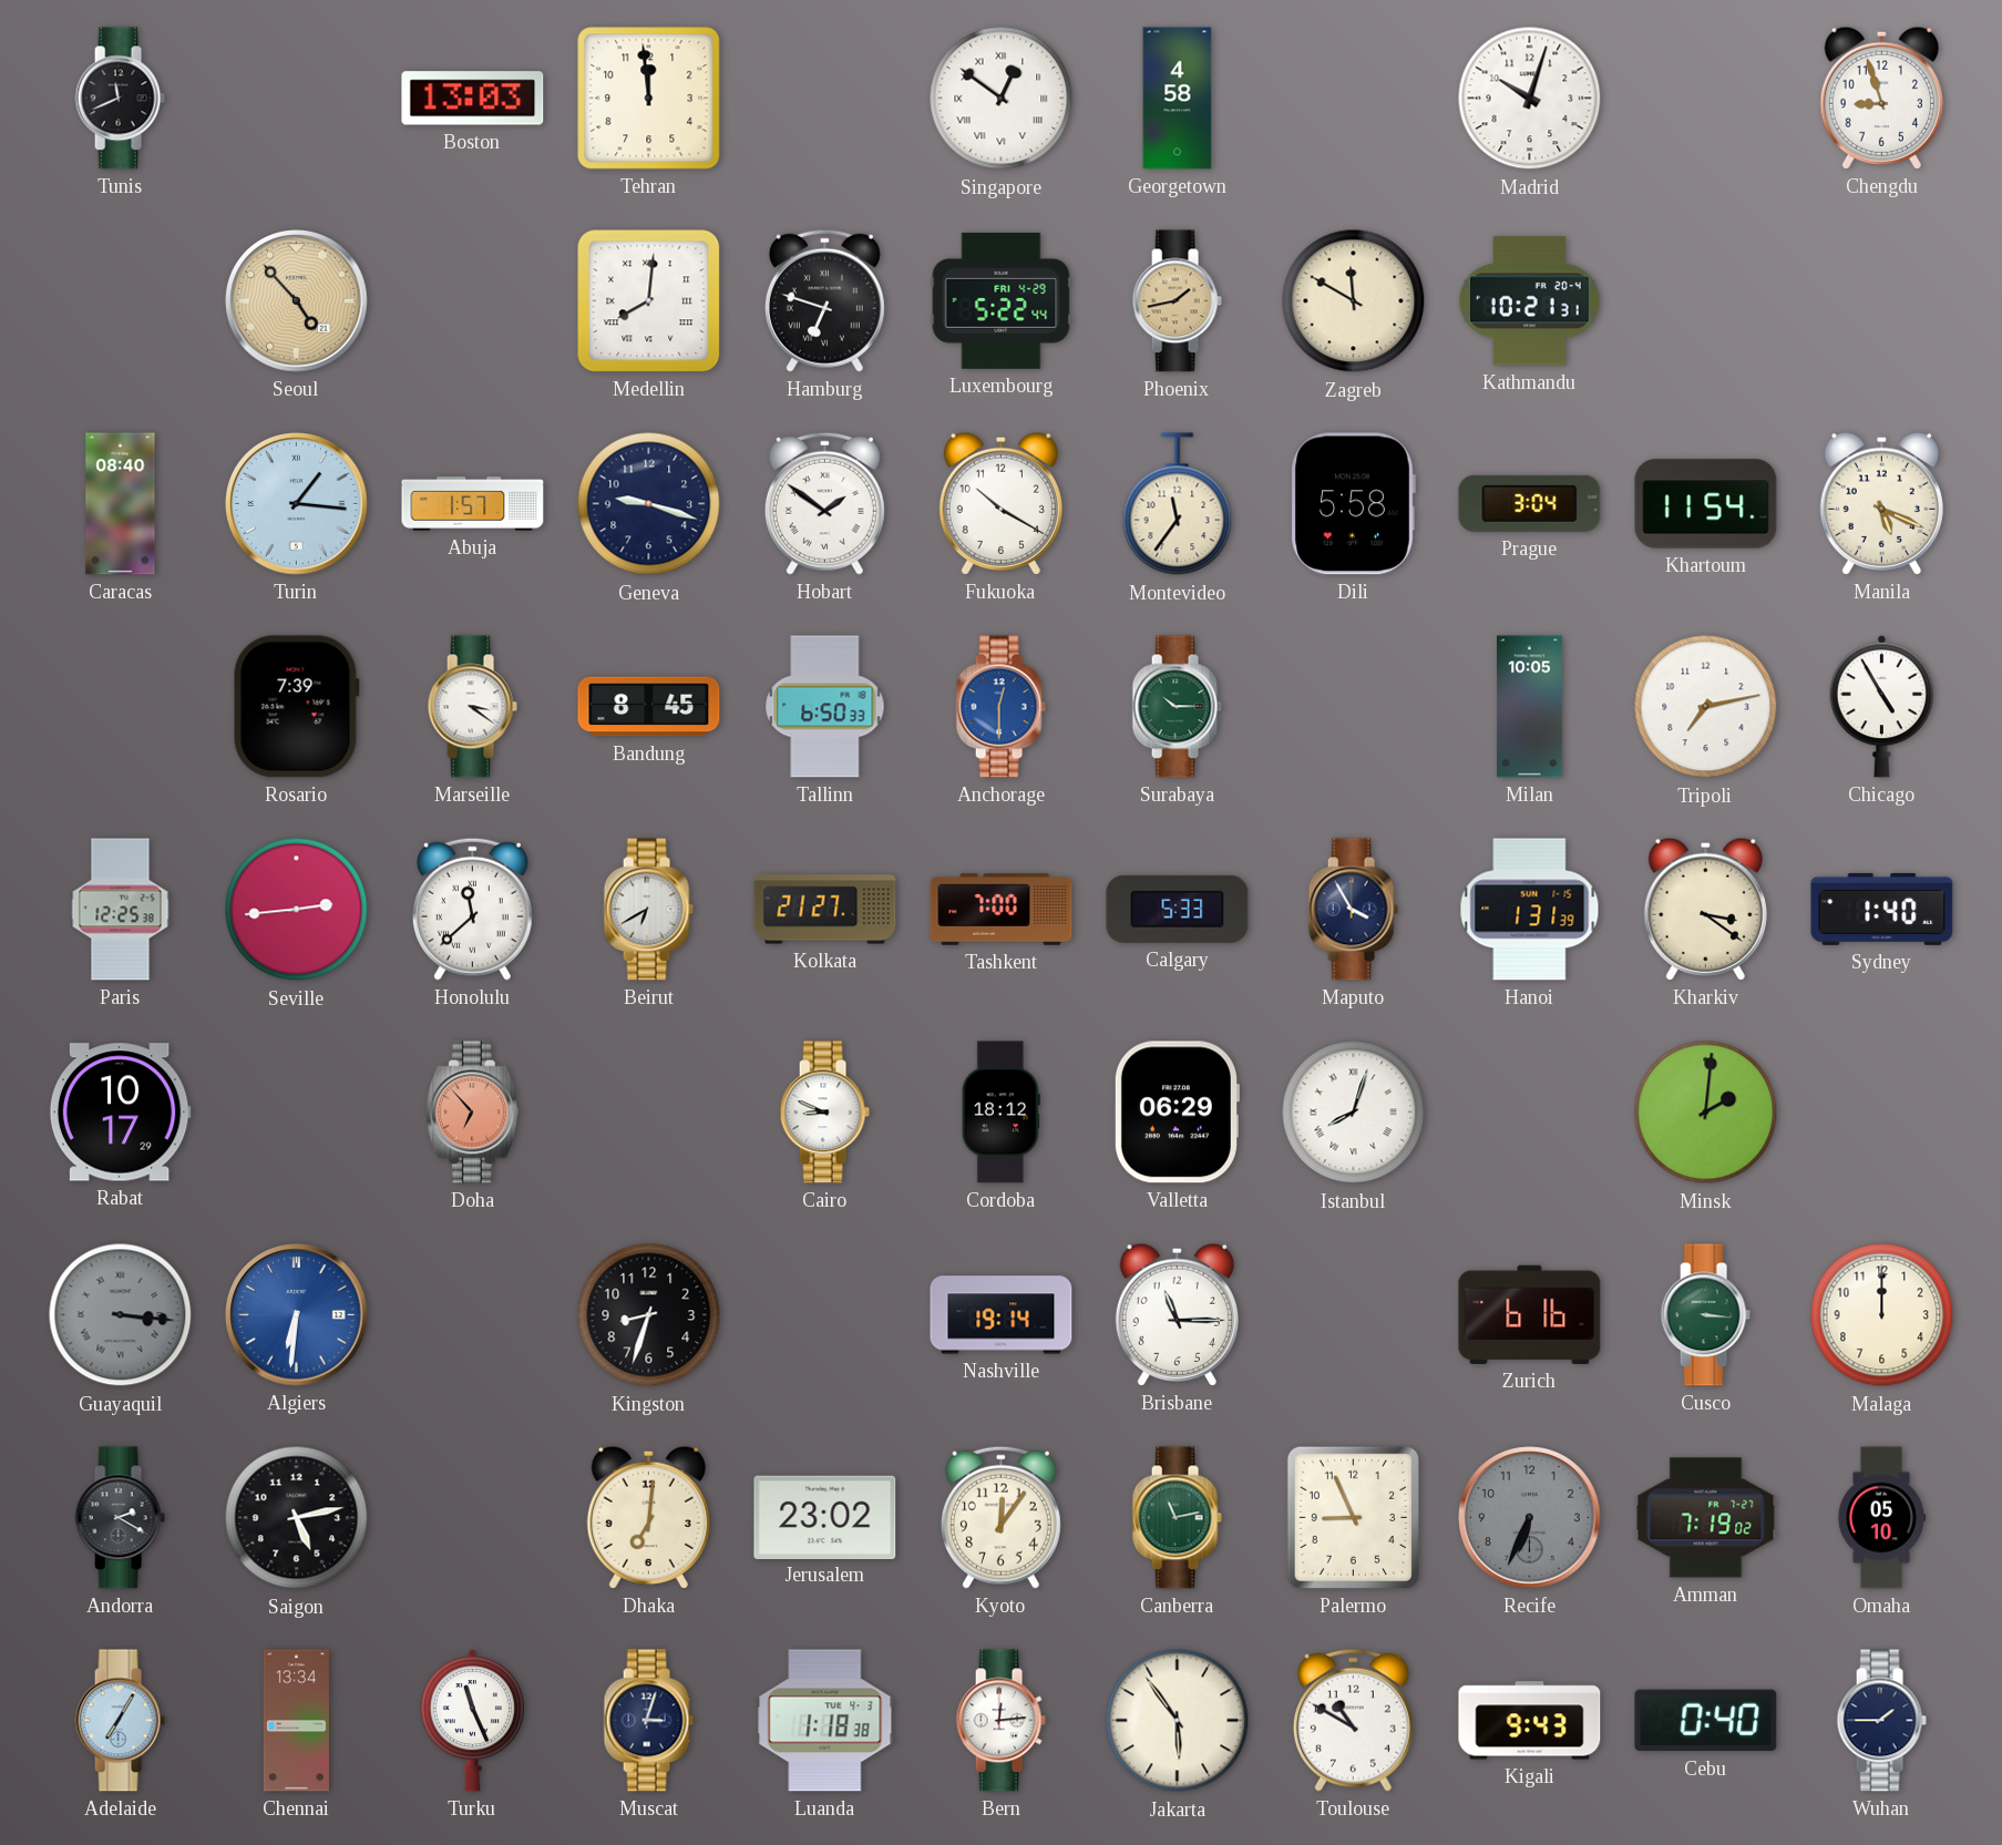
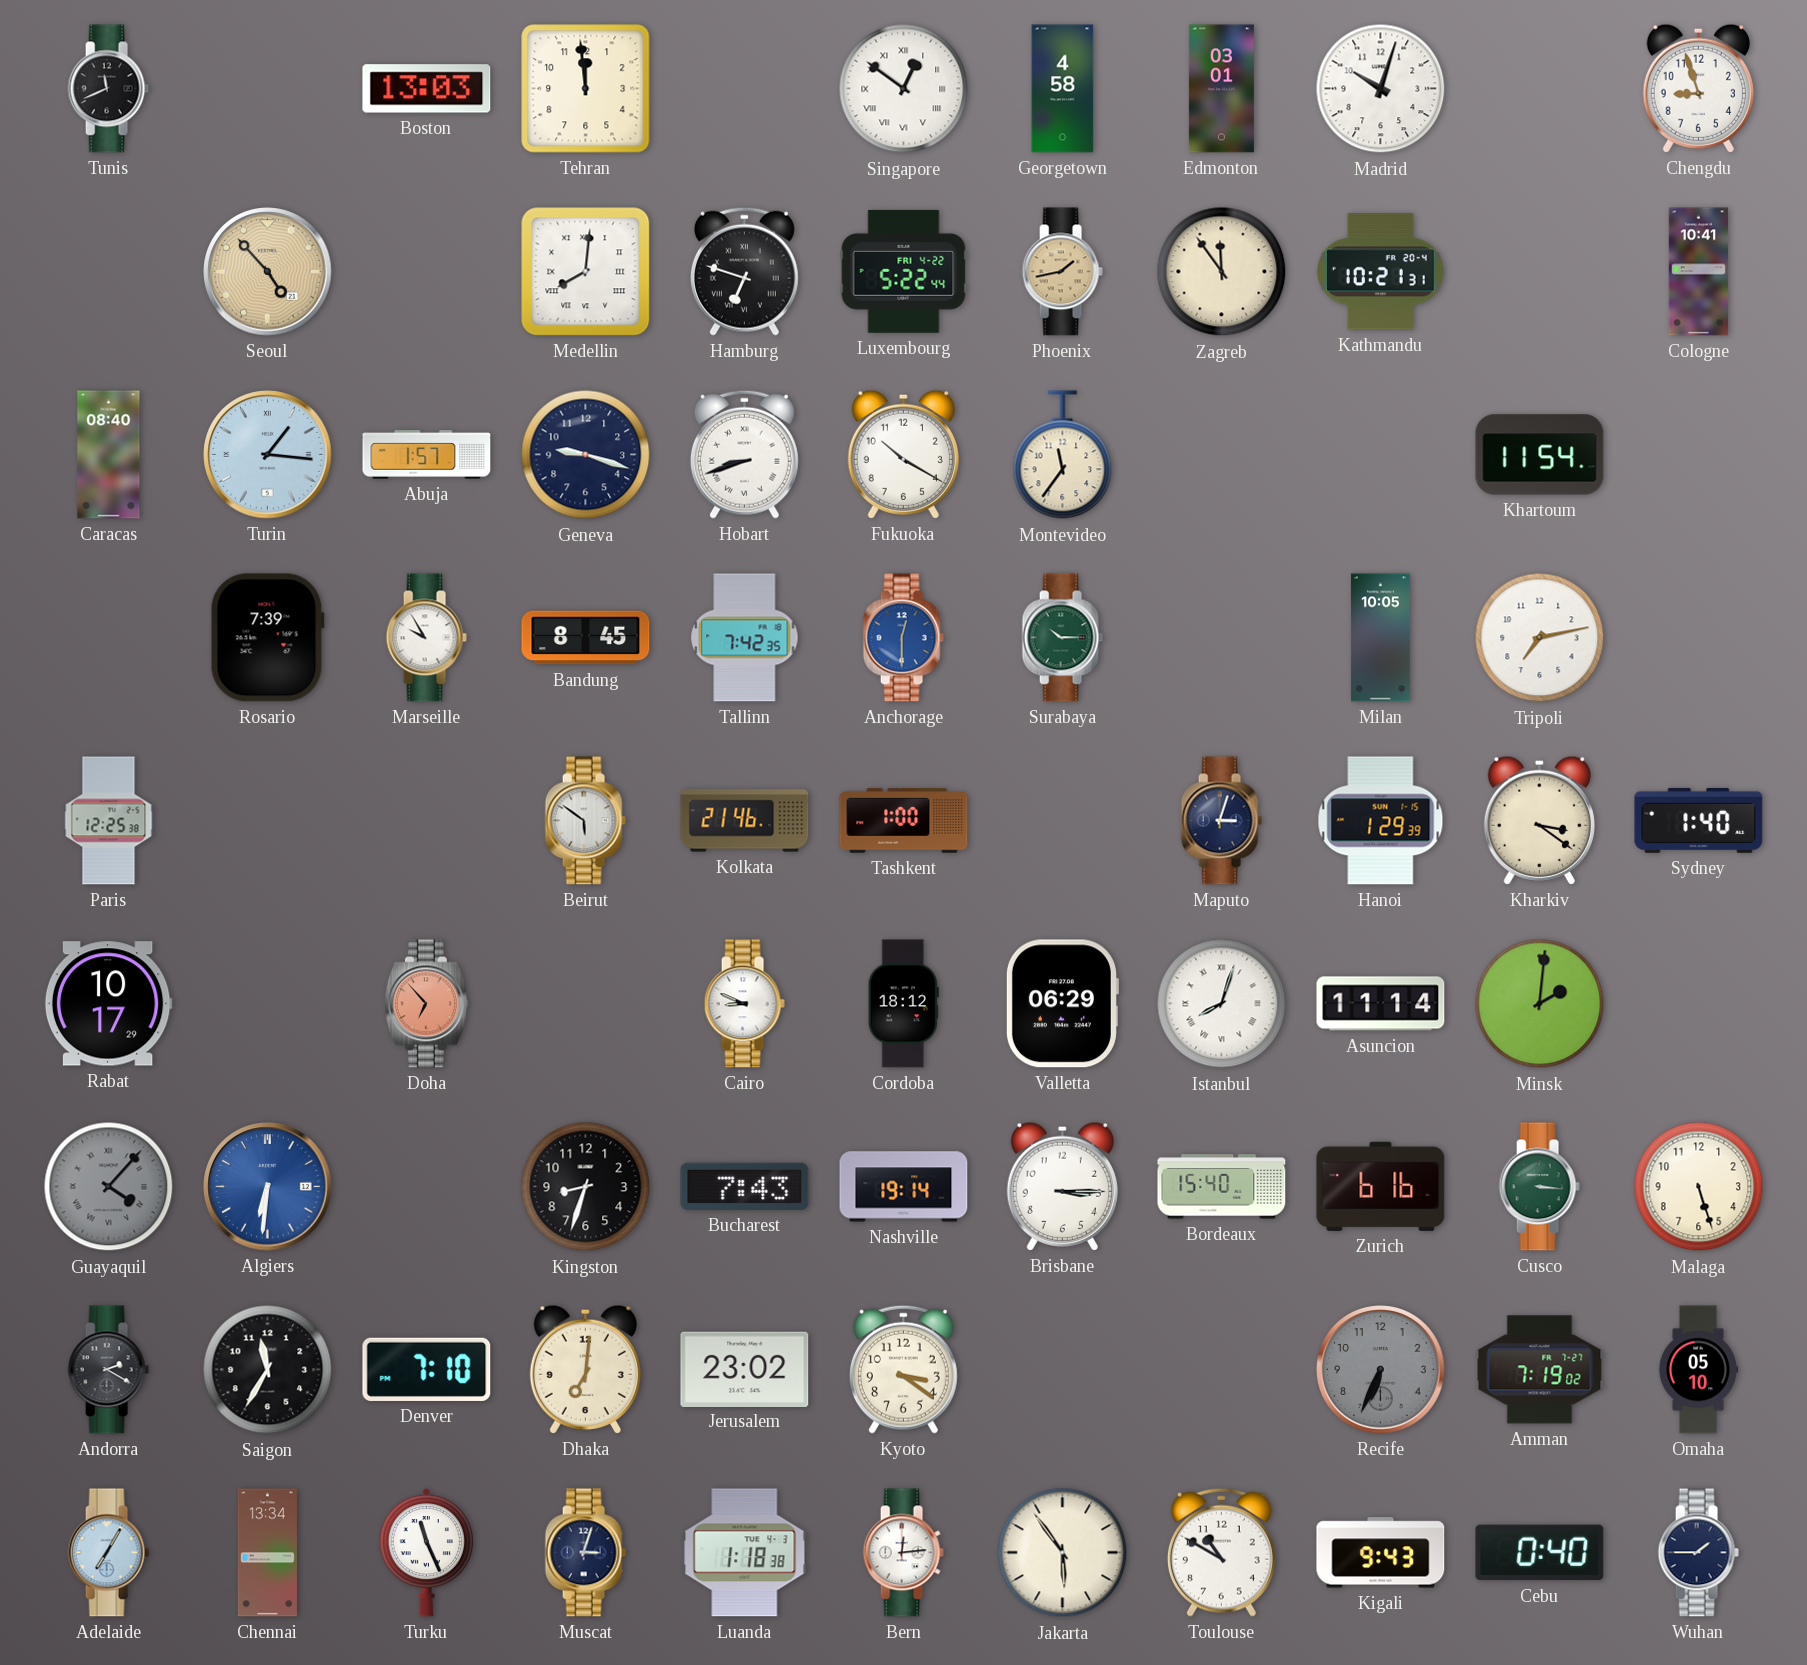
Edmonton: none -> 03:01
Luxembourg date: FRI 4-29 -> FRI 4-22
Zagreb: 11:50 -> 11:54
Cologne: none -> 10:41
Hobart: 1:51 -> 8:42
Dili: 5:58 -> none
Prague: 3:04 -> none
Manila: 5:19 -> none
Marseille: 3:21 -> 9:55
Tallinn: 6:50 -> 7:42
Chicago: 4:55 -> none
Seville: 2:44 -> none
Honolulu: 11:38 -> none
Beirut: 6:40 -> 5:51
Kolkata: 21:27 -> 21:46
Tashkent: 7:00 -> 1:00
Calgary: 5:33 -> none
Maputo: 3:55 -> 3:03
Hanoi: 1:31 -> 1:29
Asuncion: none -> 11:14
Guayaquil: 3:16 -> 4:07
Bucharest: none -> 7:43
Brisbane: 11:15 -> 3:15
Bordeaux: none -> 15:40
Malaga: 12:00 -> 5:27
Saigon: 5:13 -> 11:35
Denver: none -> 7:10
Kyoto: 12:06 -> 3:21
Canberra: 11:13 -> none
Palermo: 8:56 -> none
